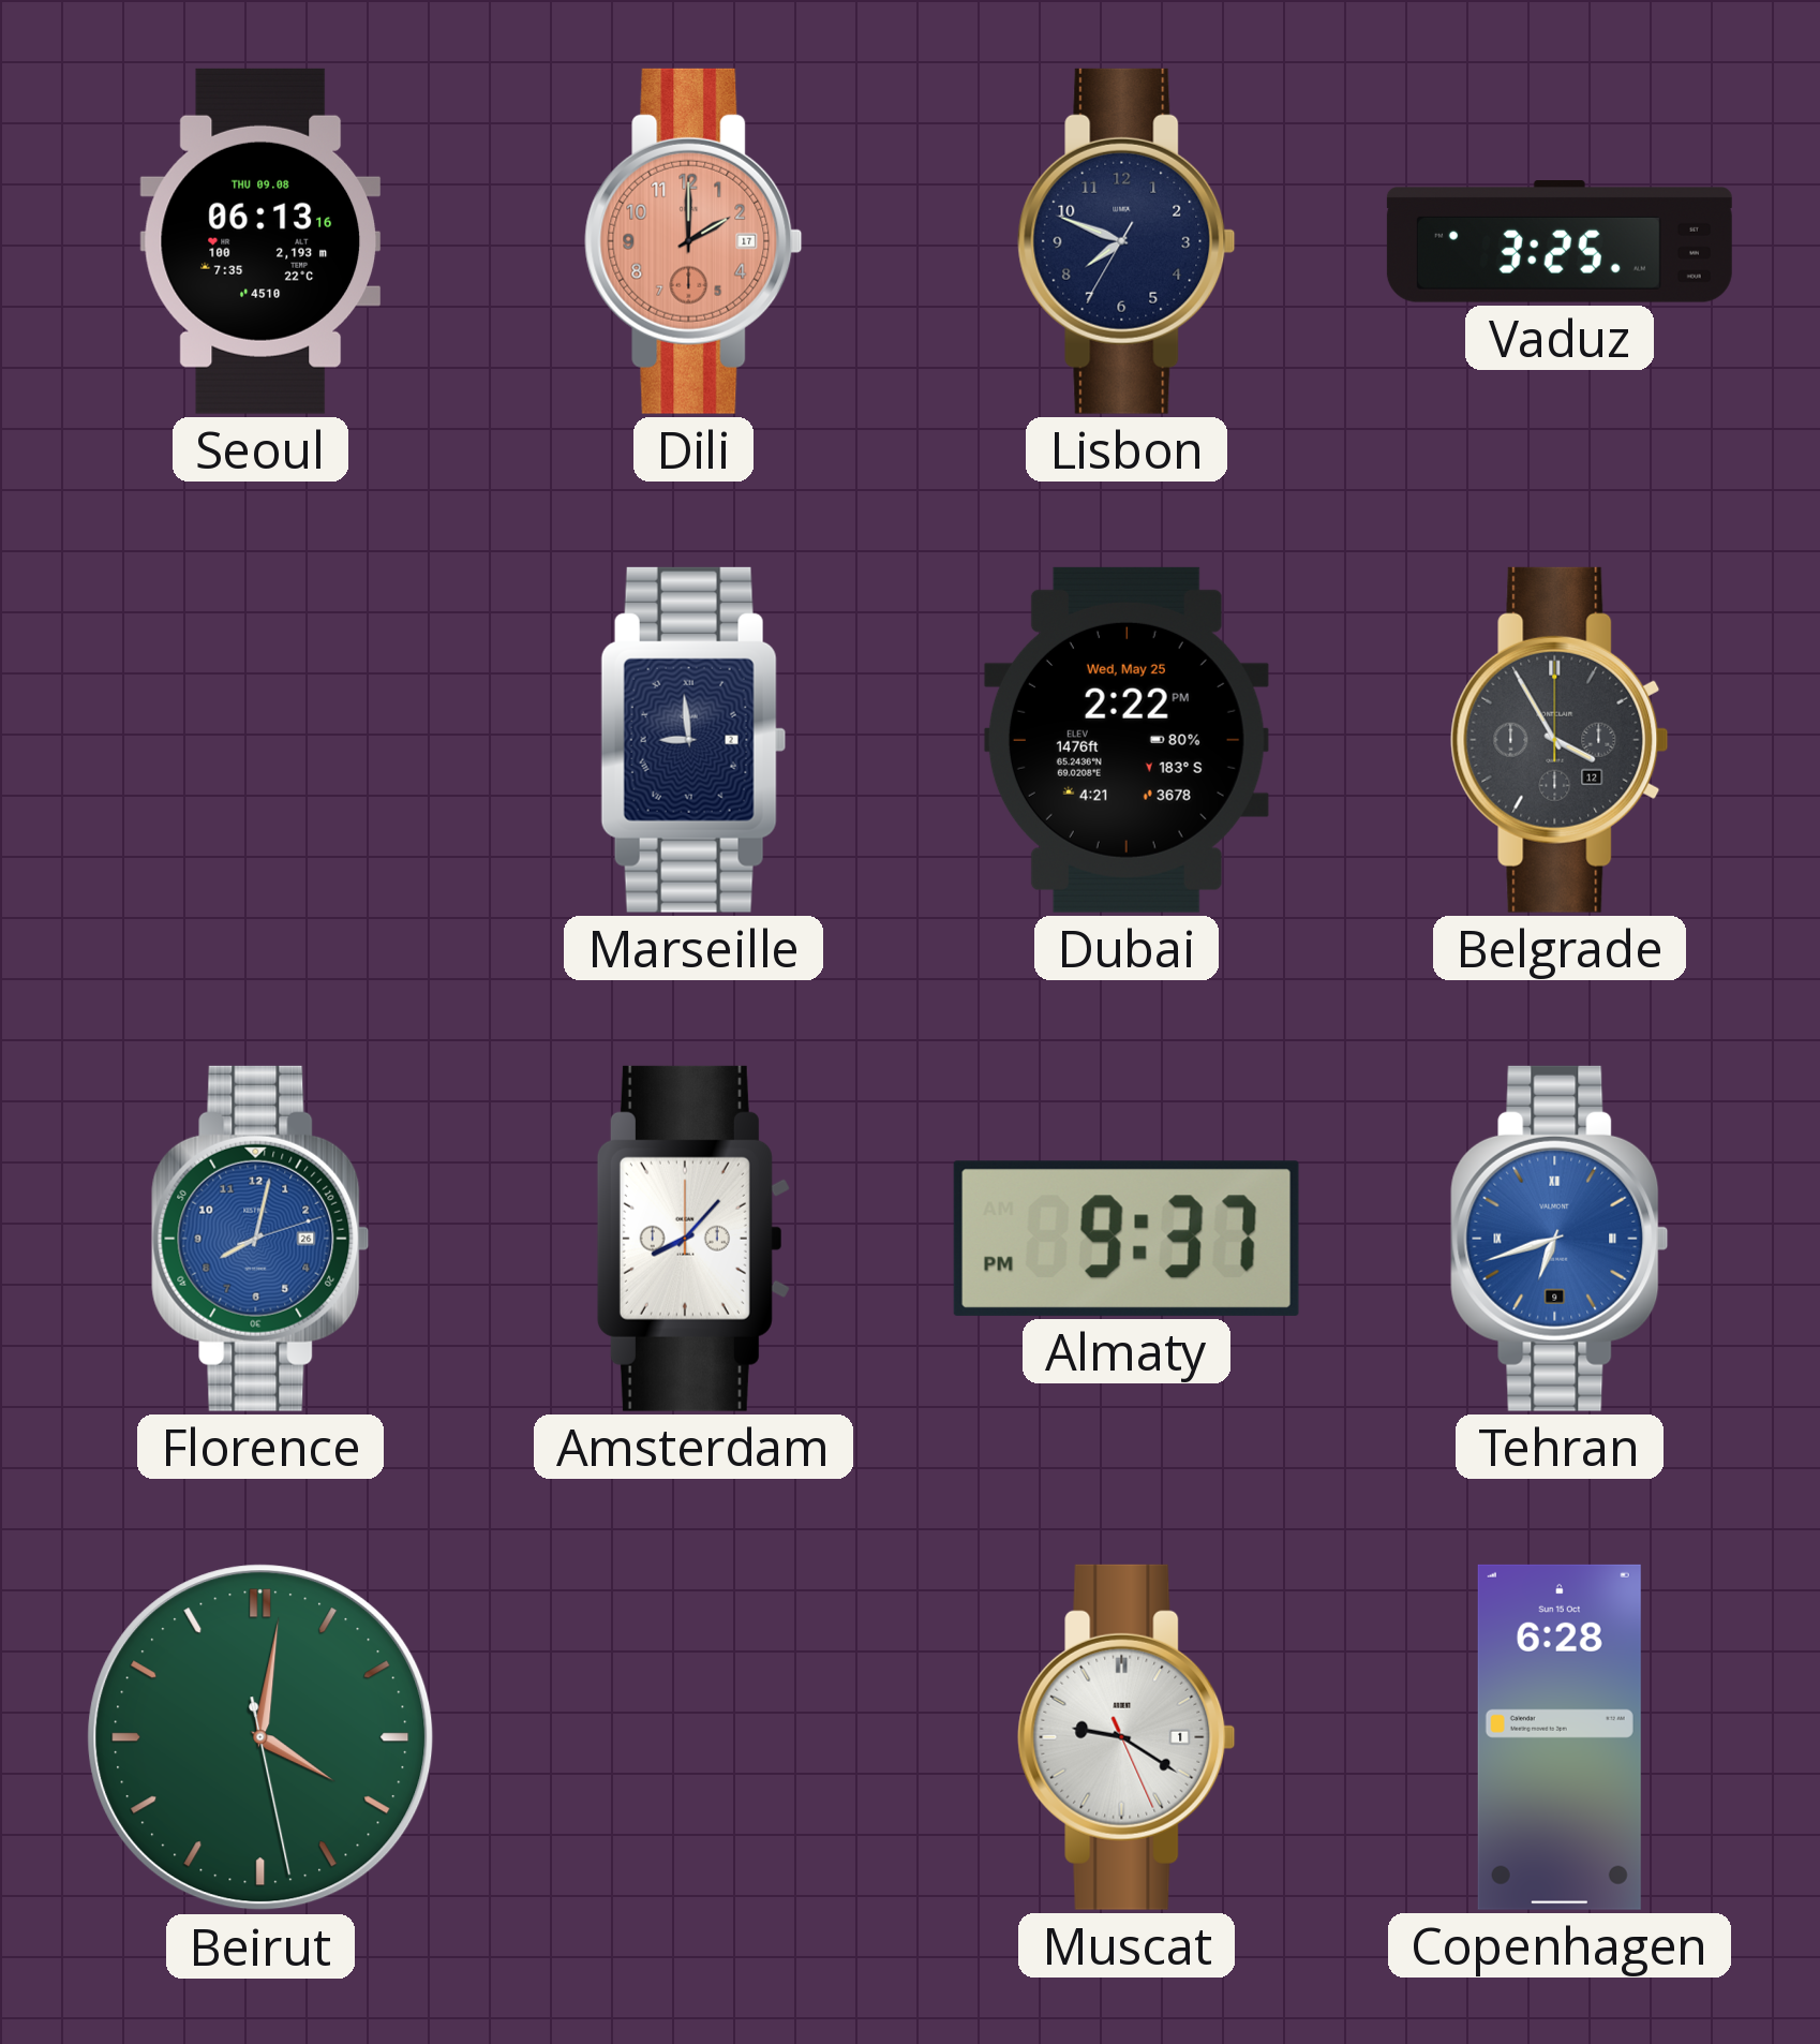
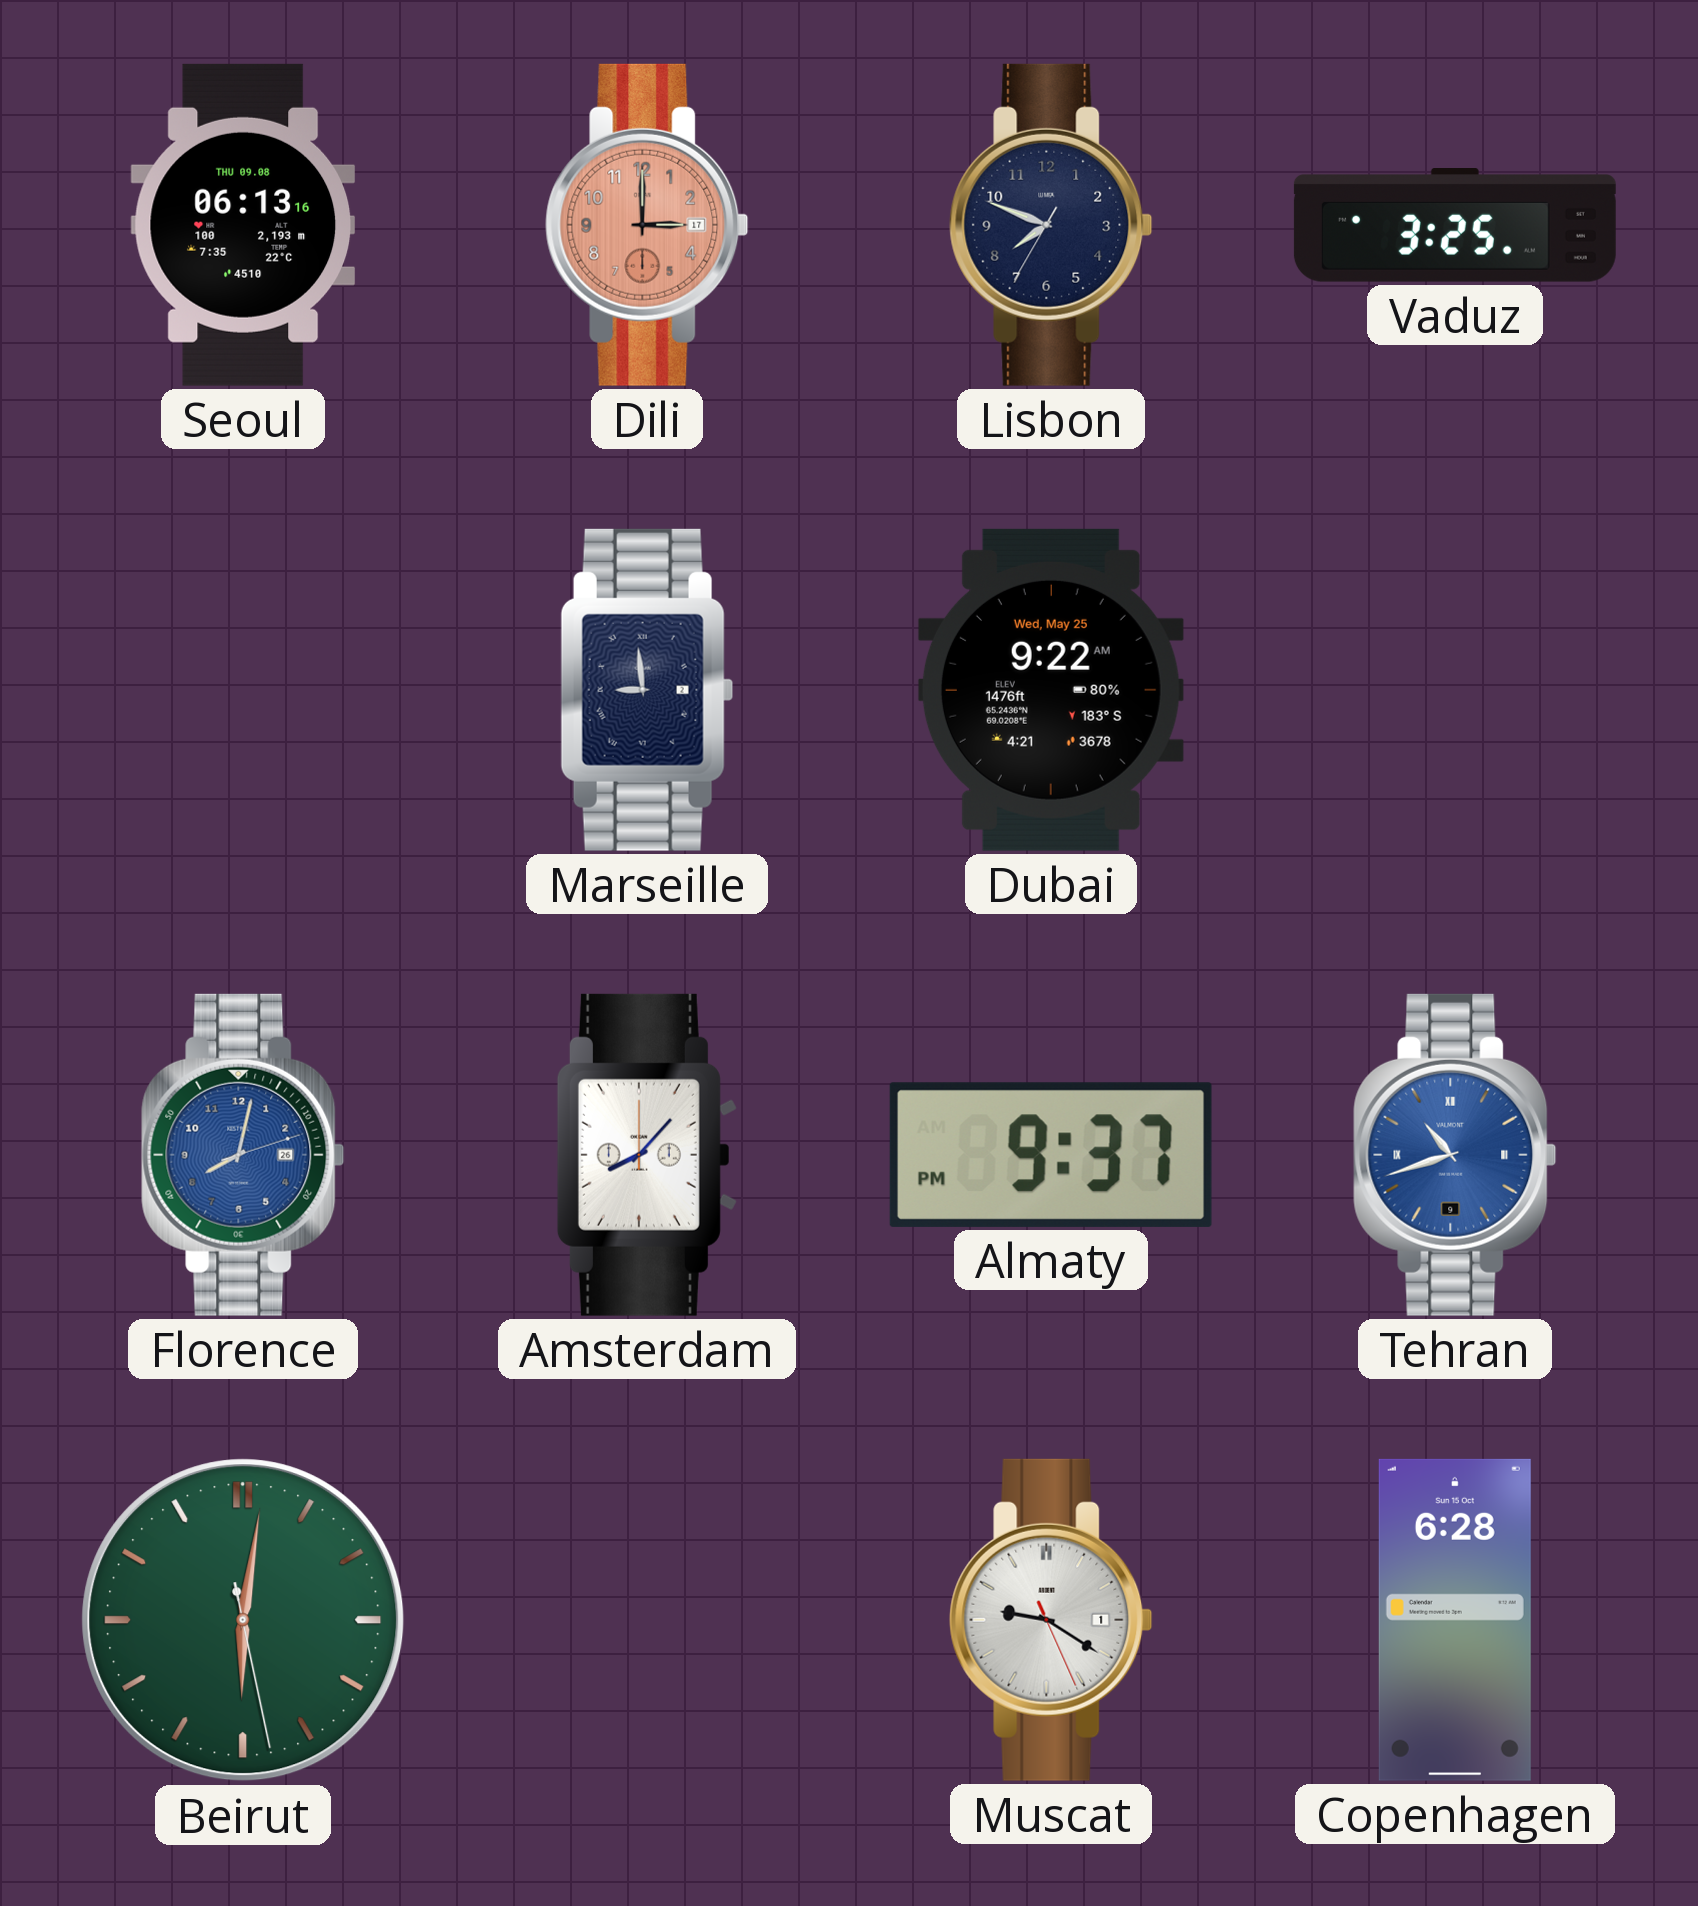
Dili: 2:00 -> 3:00
Dubai: 2:22 -> 9:22
Belgrade: 3:55 -> none
Tehran: 6:42 -> 10:42
Beirut: 4:01 -> 6:01
